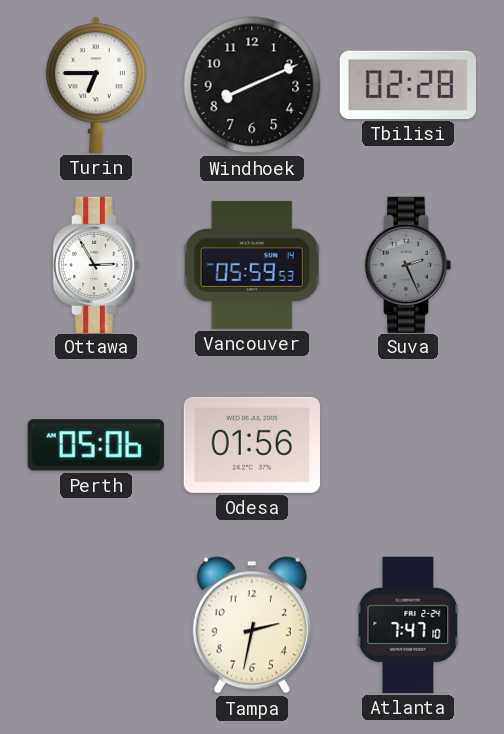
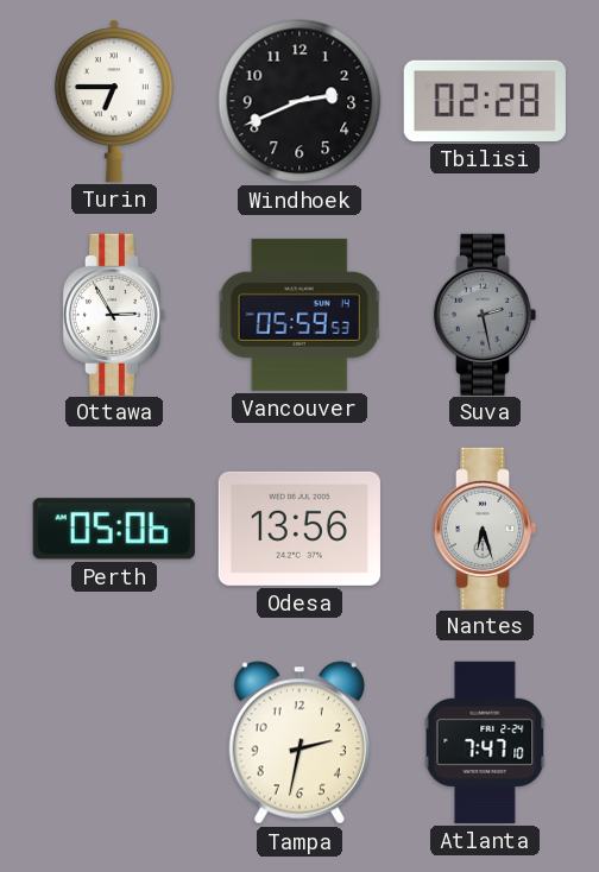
Windhoek: 8:11 -> 2:41
Suva: 2:26 -> 2:28
Odesa: 01:56 -> 13:56
Nantes: none -> 6:27
